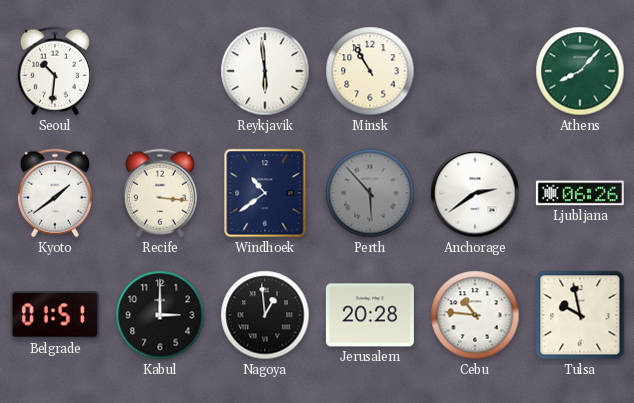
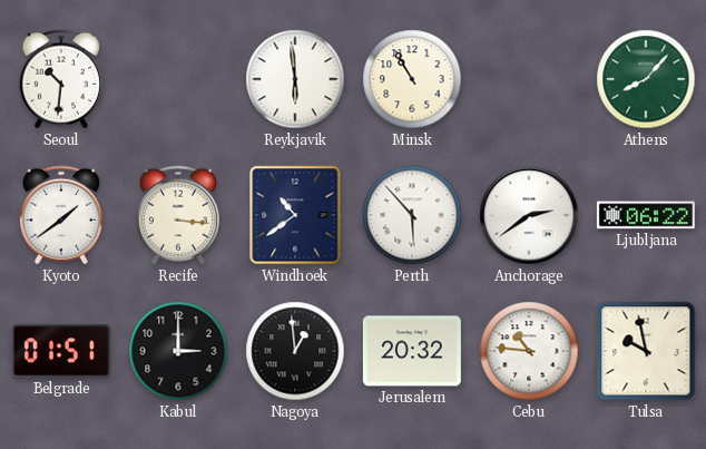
Perth dial: grey -> white
Ljubljana: 06:26 -> 06:22
Jerusalem: 20:28 -> 20:32
